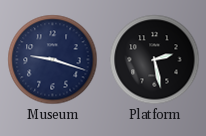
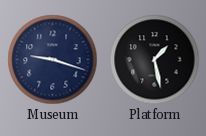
Platform: 2:28 -> 1:28
